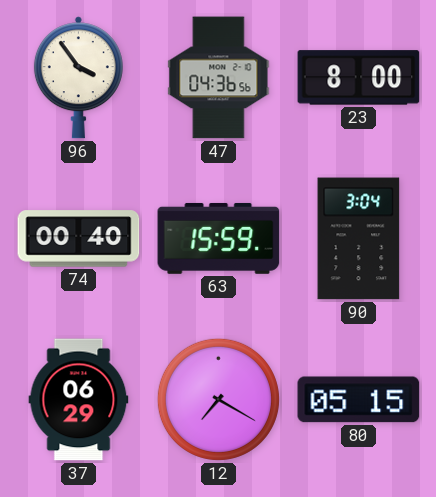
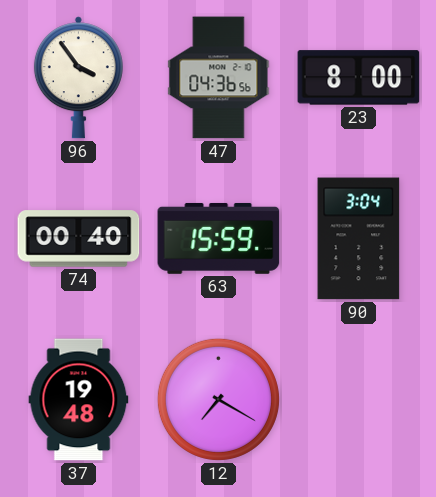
37: 06:29 -> 19:48
80: 05:15 -> none
